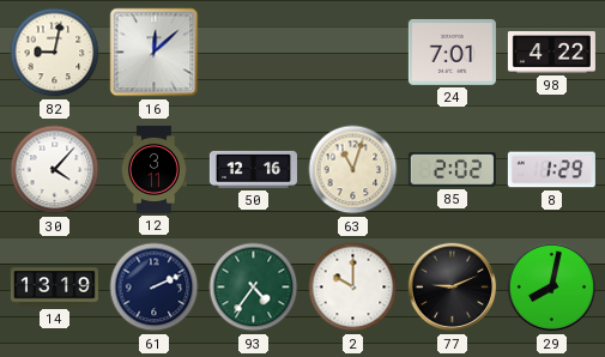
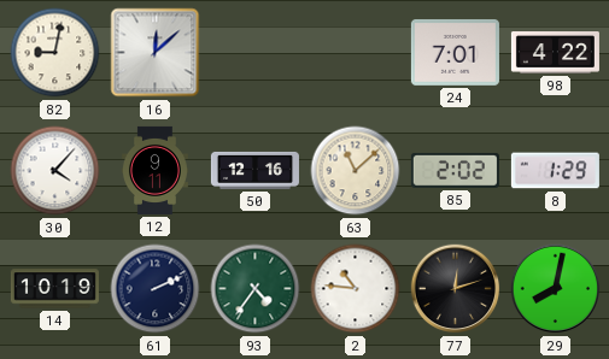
12: 3:11 -> 9:11
63: 11:03 -> 11:08
14: 13:19 -> 10:19
2: 10:00 -> 10:46
77: 9:11 -> 12:12
